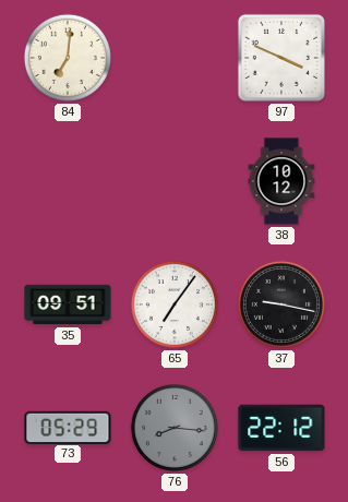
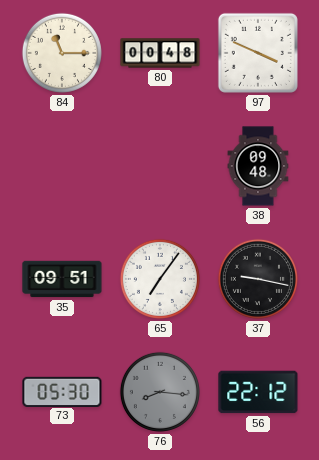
84: 7:01 -> 11:15
80: none -> 00:48
38: 10:12 -> 09:48
73: 05:29 -> 05:30
